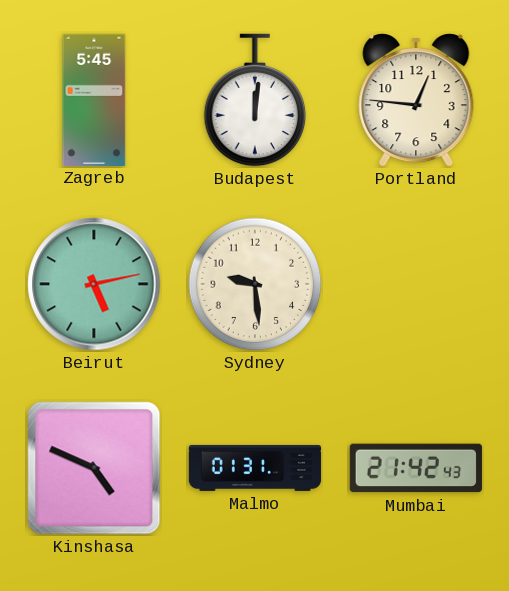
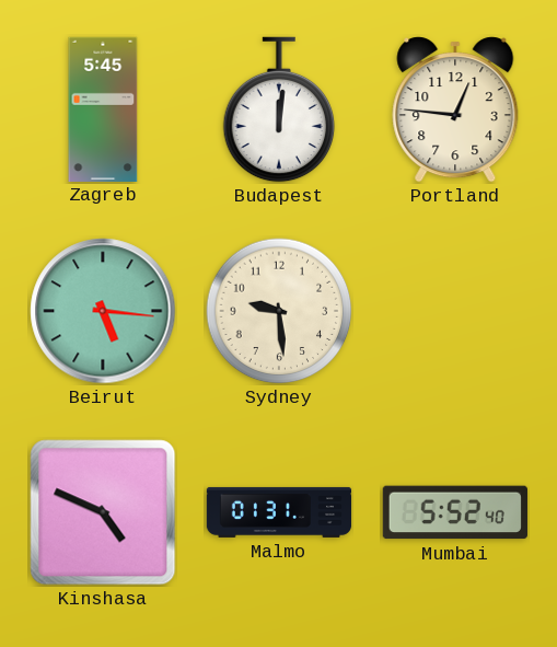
Beirut: 5:13 -> 5:16
Mumbai: 21:42 -> 5:52
